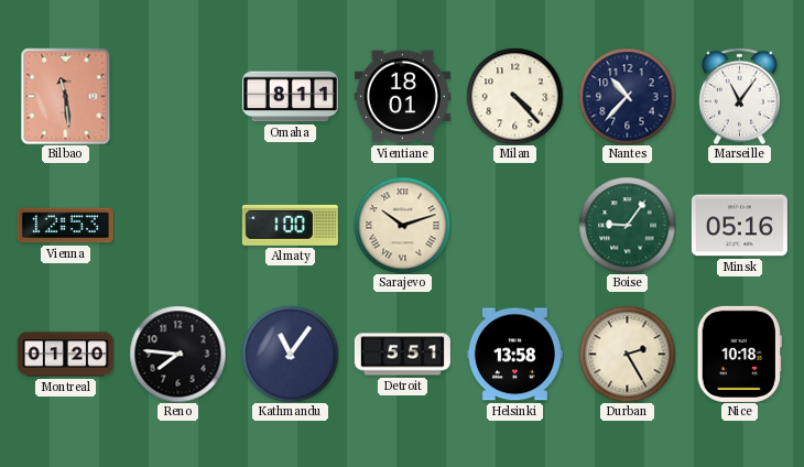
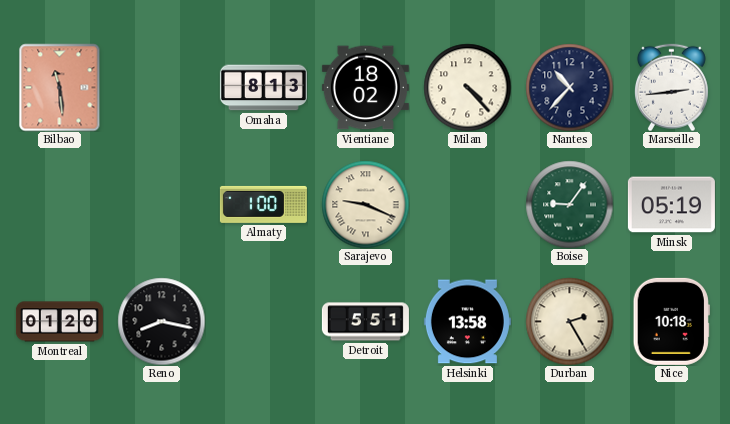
Omaha: 8:11 -> 8:13
Vientiane: 18:01 -> 18:02
Marseille: 11:06 -> 2:44
Vienna: 12:53 -> none
Sarajevo: 10:12 -> 9:19
Minsk: 05:16 -> 05:19
Reno: 7:46 -> 8:17
Kathmandu: 11:06 -> none
